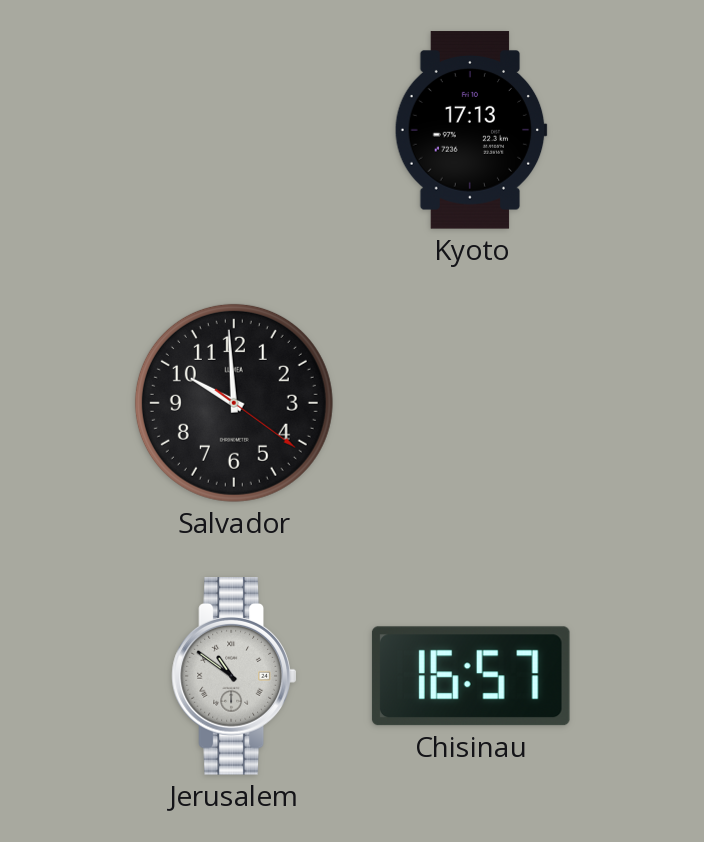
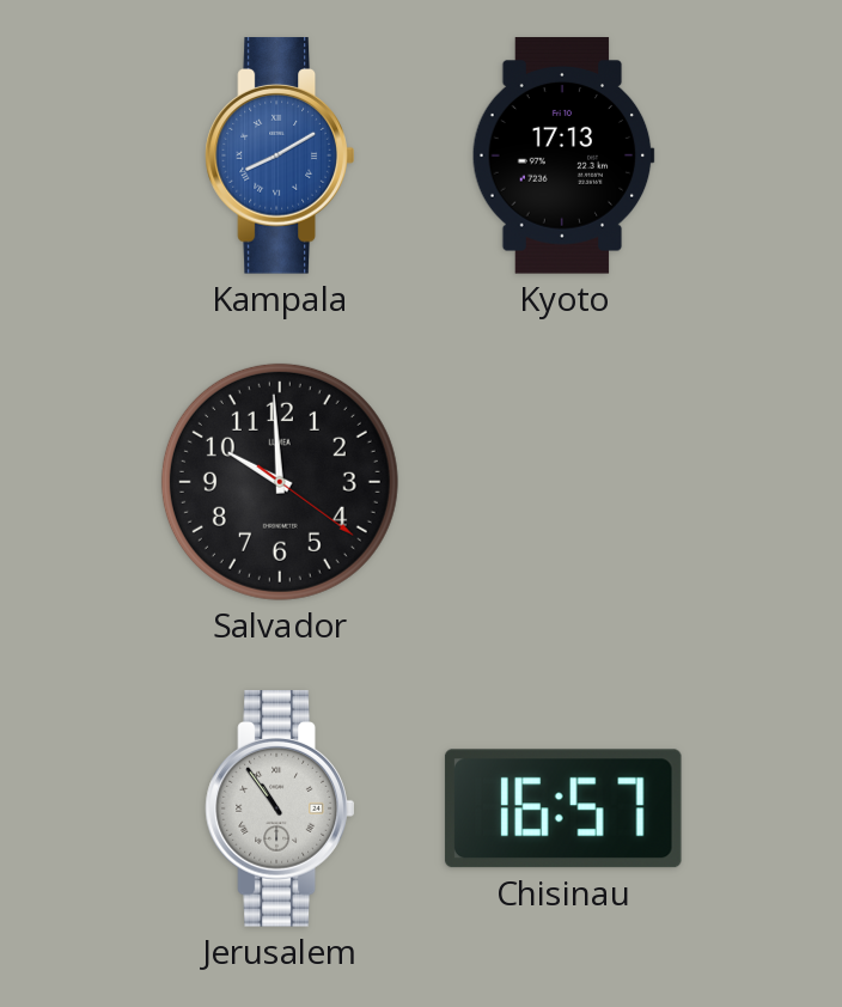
Kampala: none -> 8:10
Jerusalem: 10:51 -> 10:54
